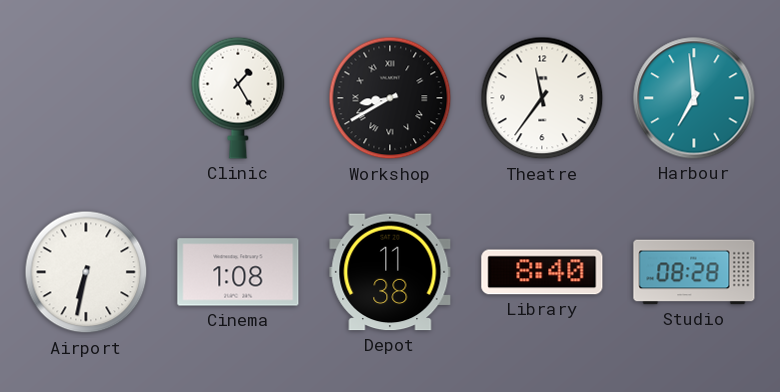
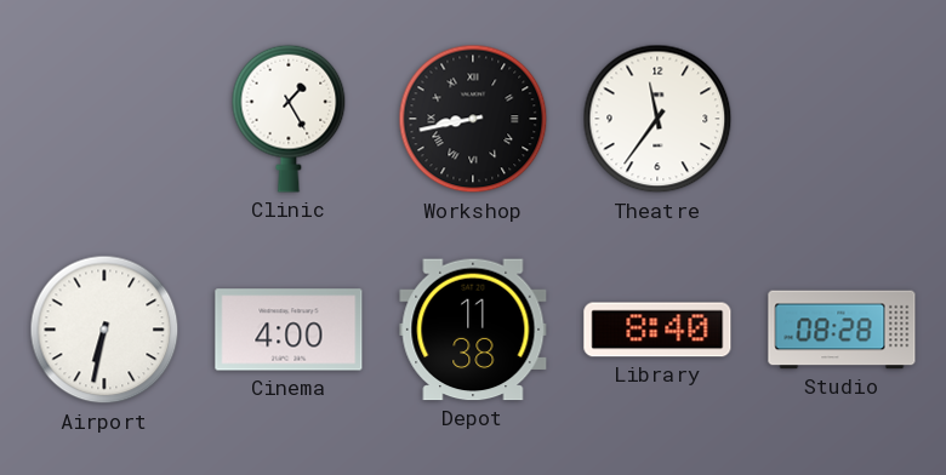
Workshop: 8:40 -> 8:43
Harbour: 6:59 -> none
Cinema: 1:08 -> 4:00
